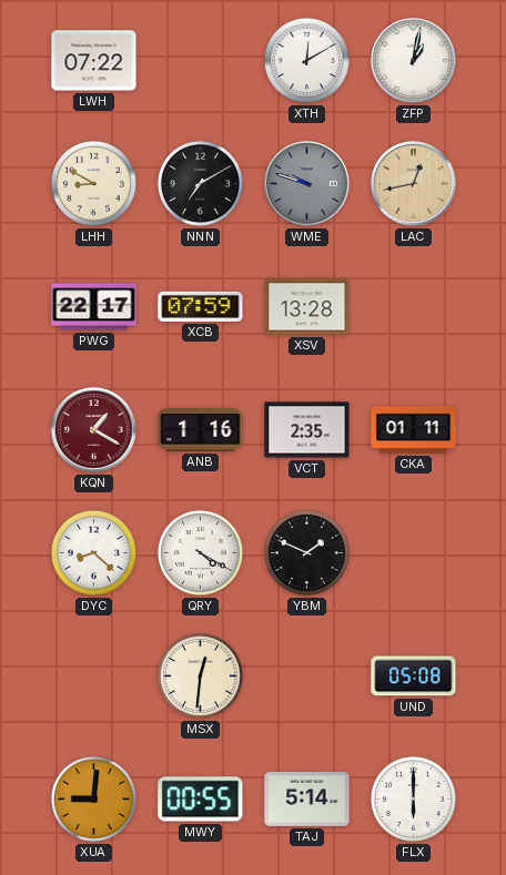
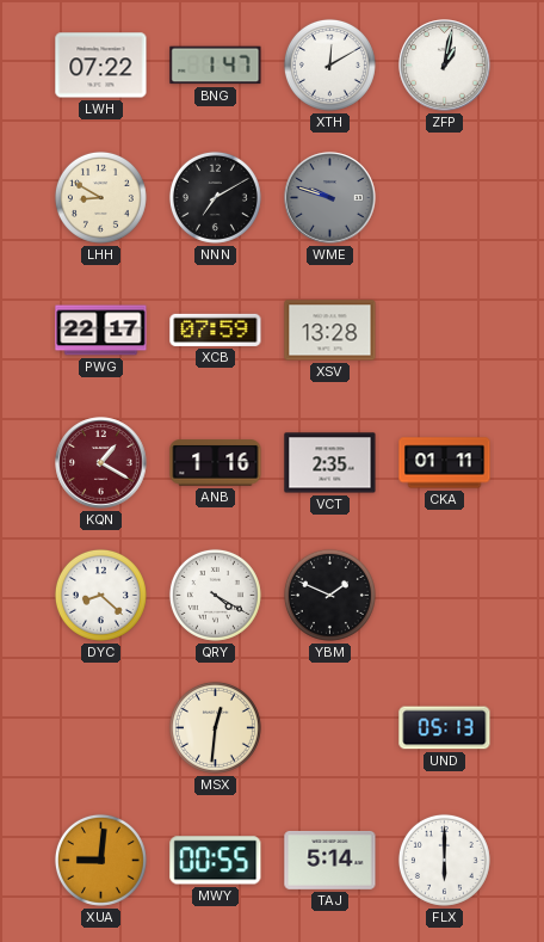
BNG: none -> 1:47
LAC: 12:43 -> none
UND: 05:08 -> 05:13
